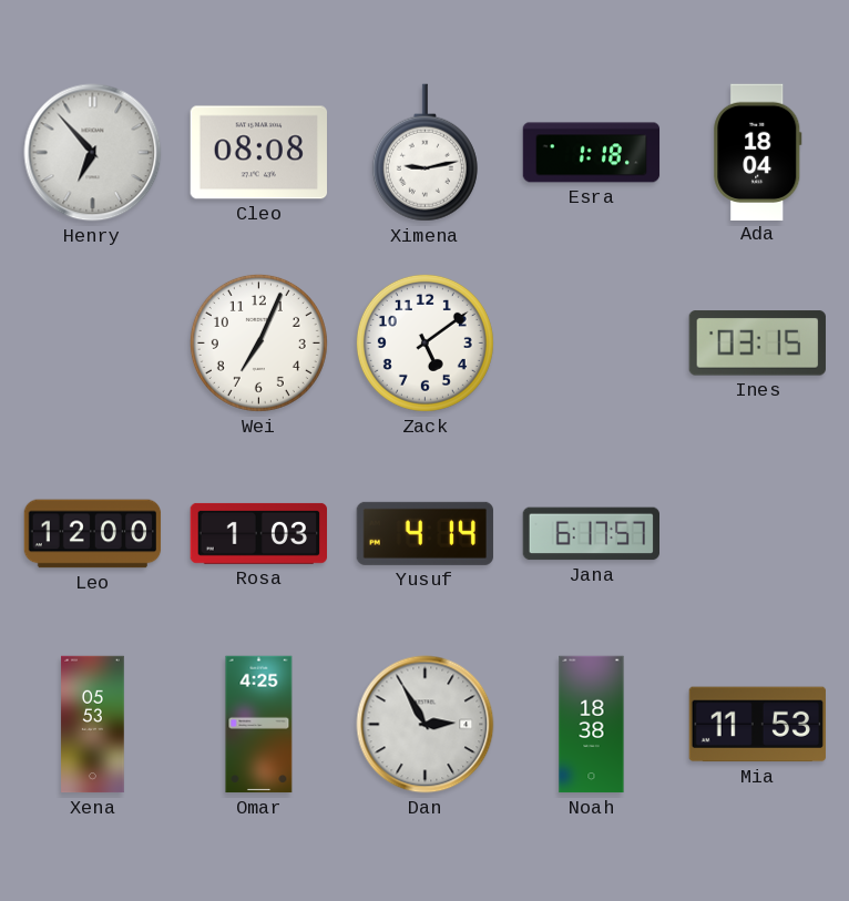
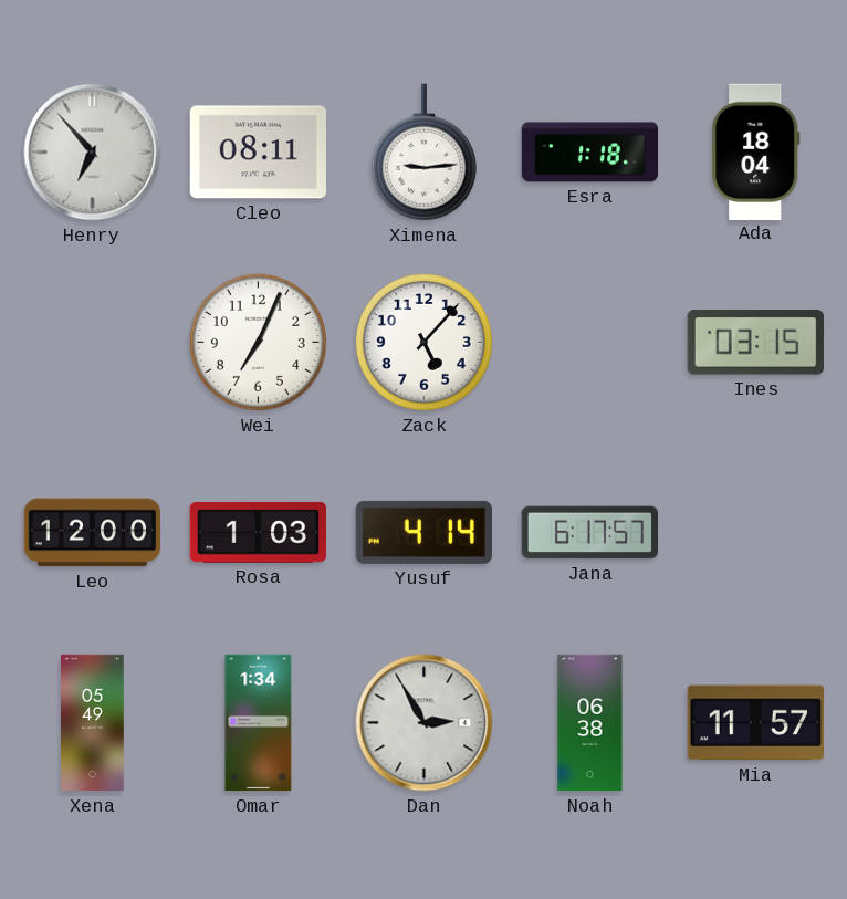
Cleo: 08:08 -> 08:11
Ximena: 9:13 -> 9:14
Zack: 5:09 -> 5:07
Xena: 05:53 -> 05:49
Omar: 4:25 -> 1:34
Noah: 18:38 -> 06:38
Mia: 11:53 -> 11:57
